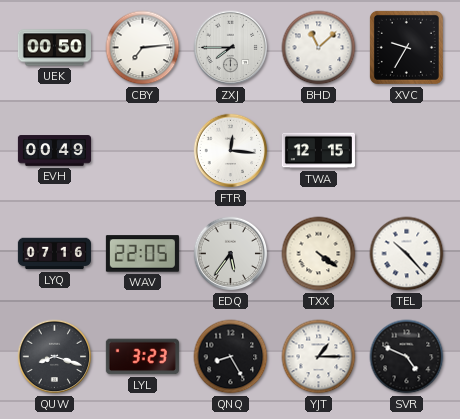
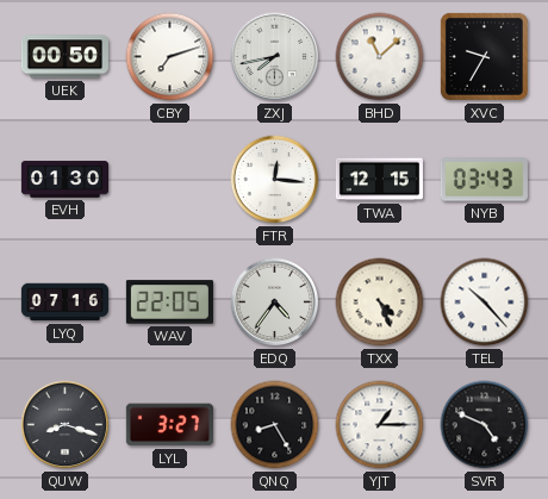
CBY: 7:14 -> 7:12
ZXJ: 7:45 -> 7:43
EVH: 00:49 -> 01:30
NYB: none -> 03:43
EDQ: 5:36 -> 4:36
TXX: 4:21 -> 4:26
LYL: 3:23 -> 3:27
